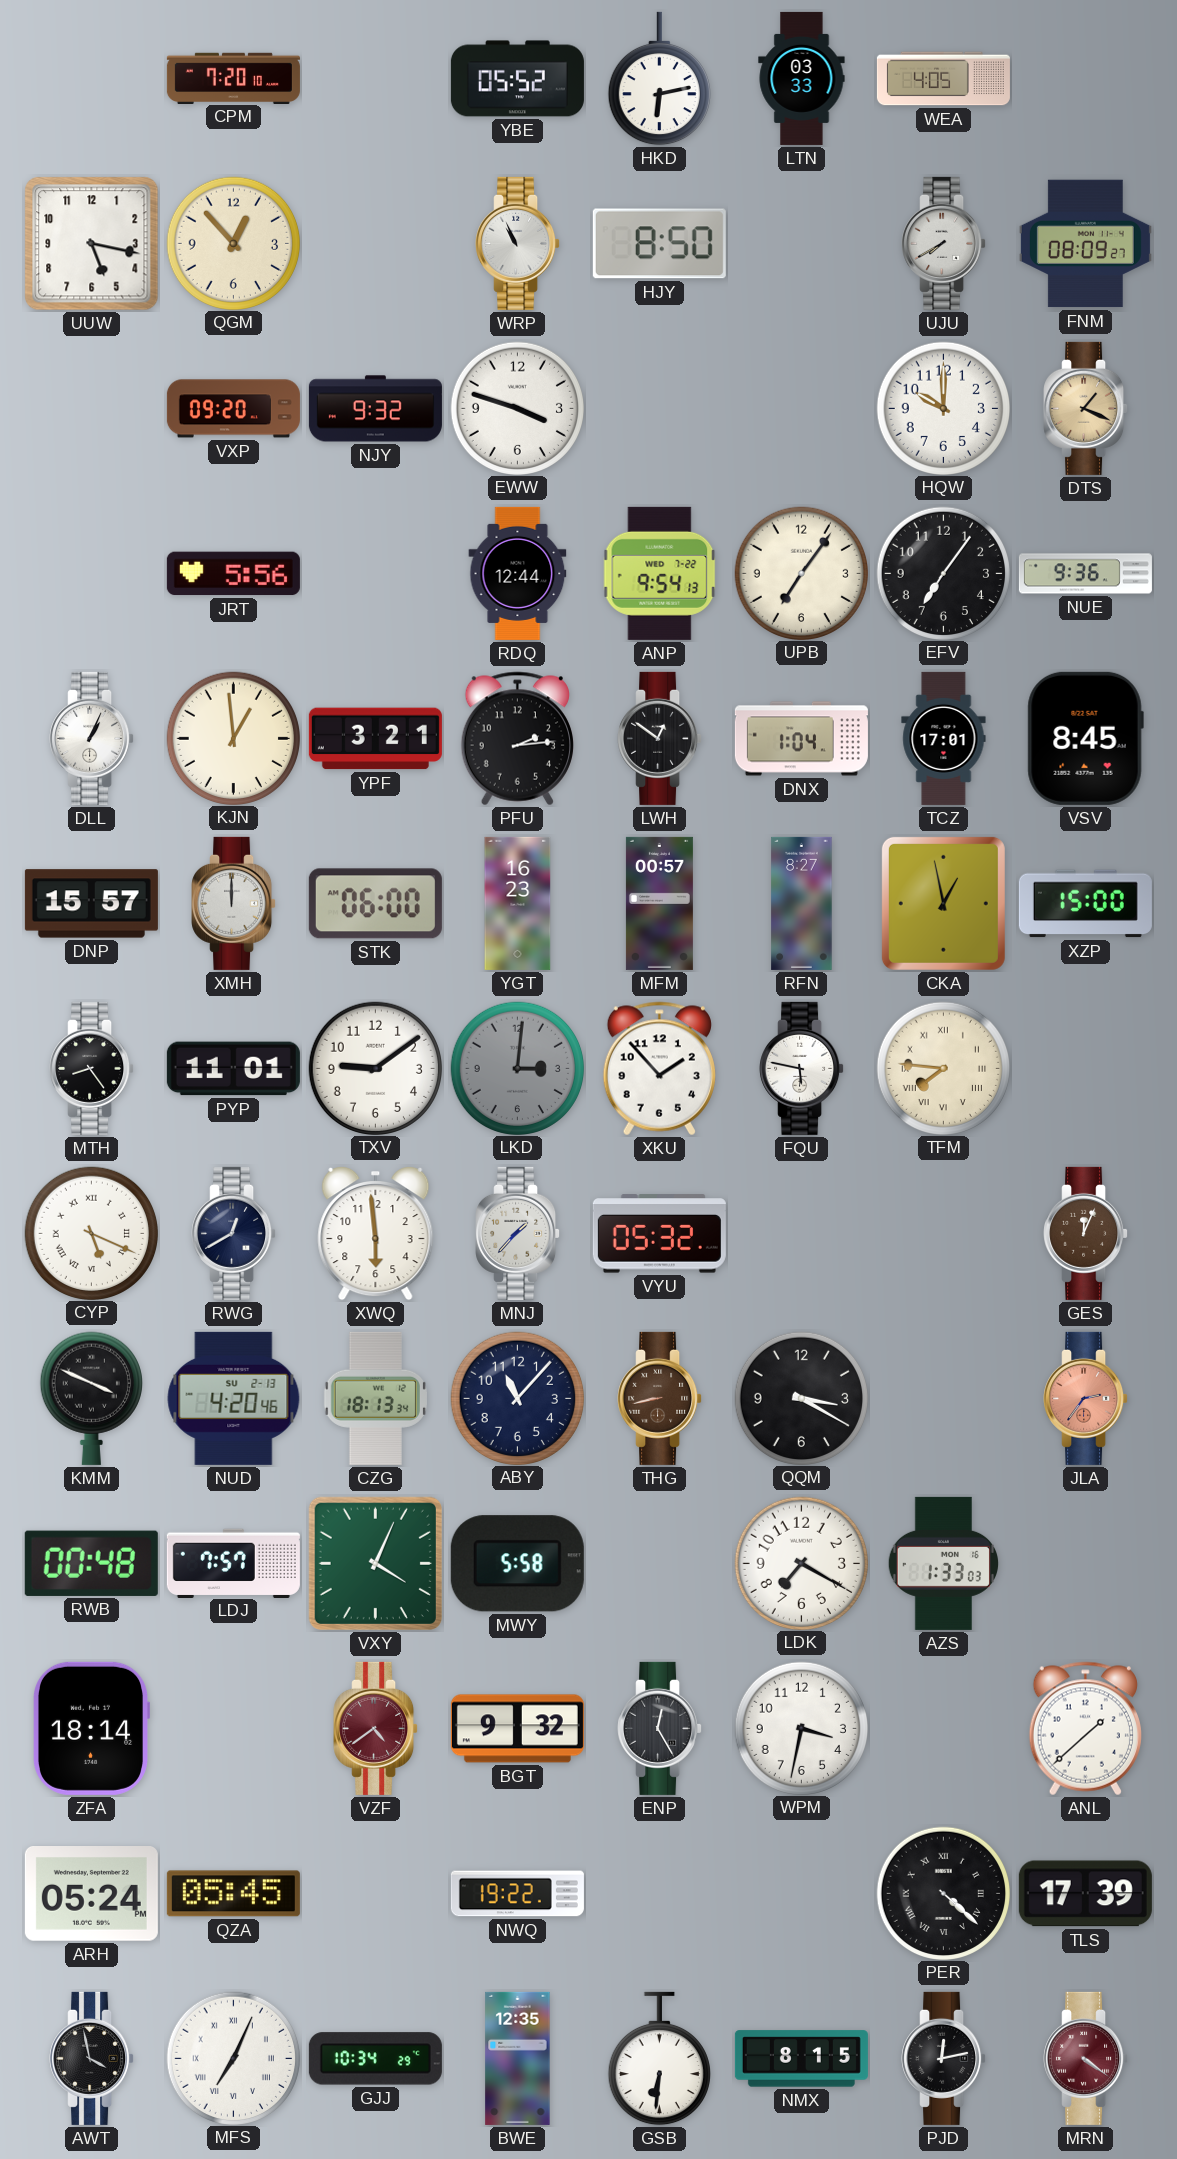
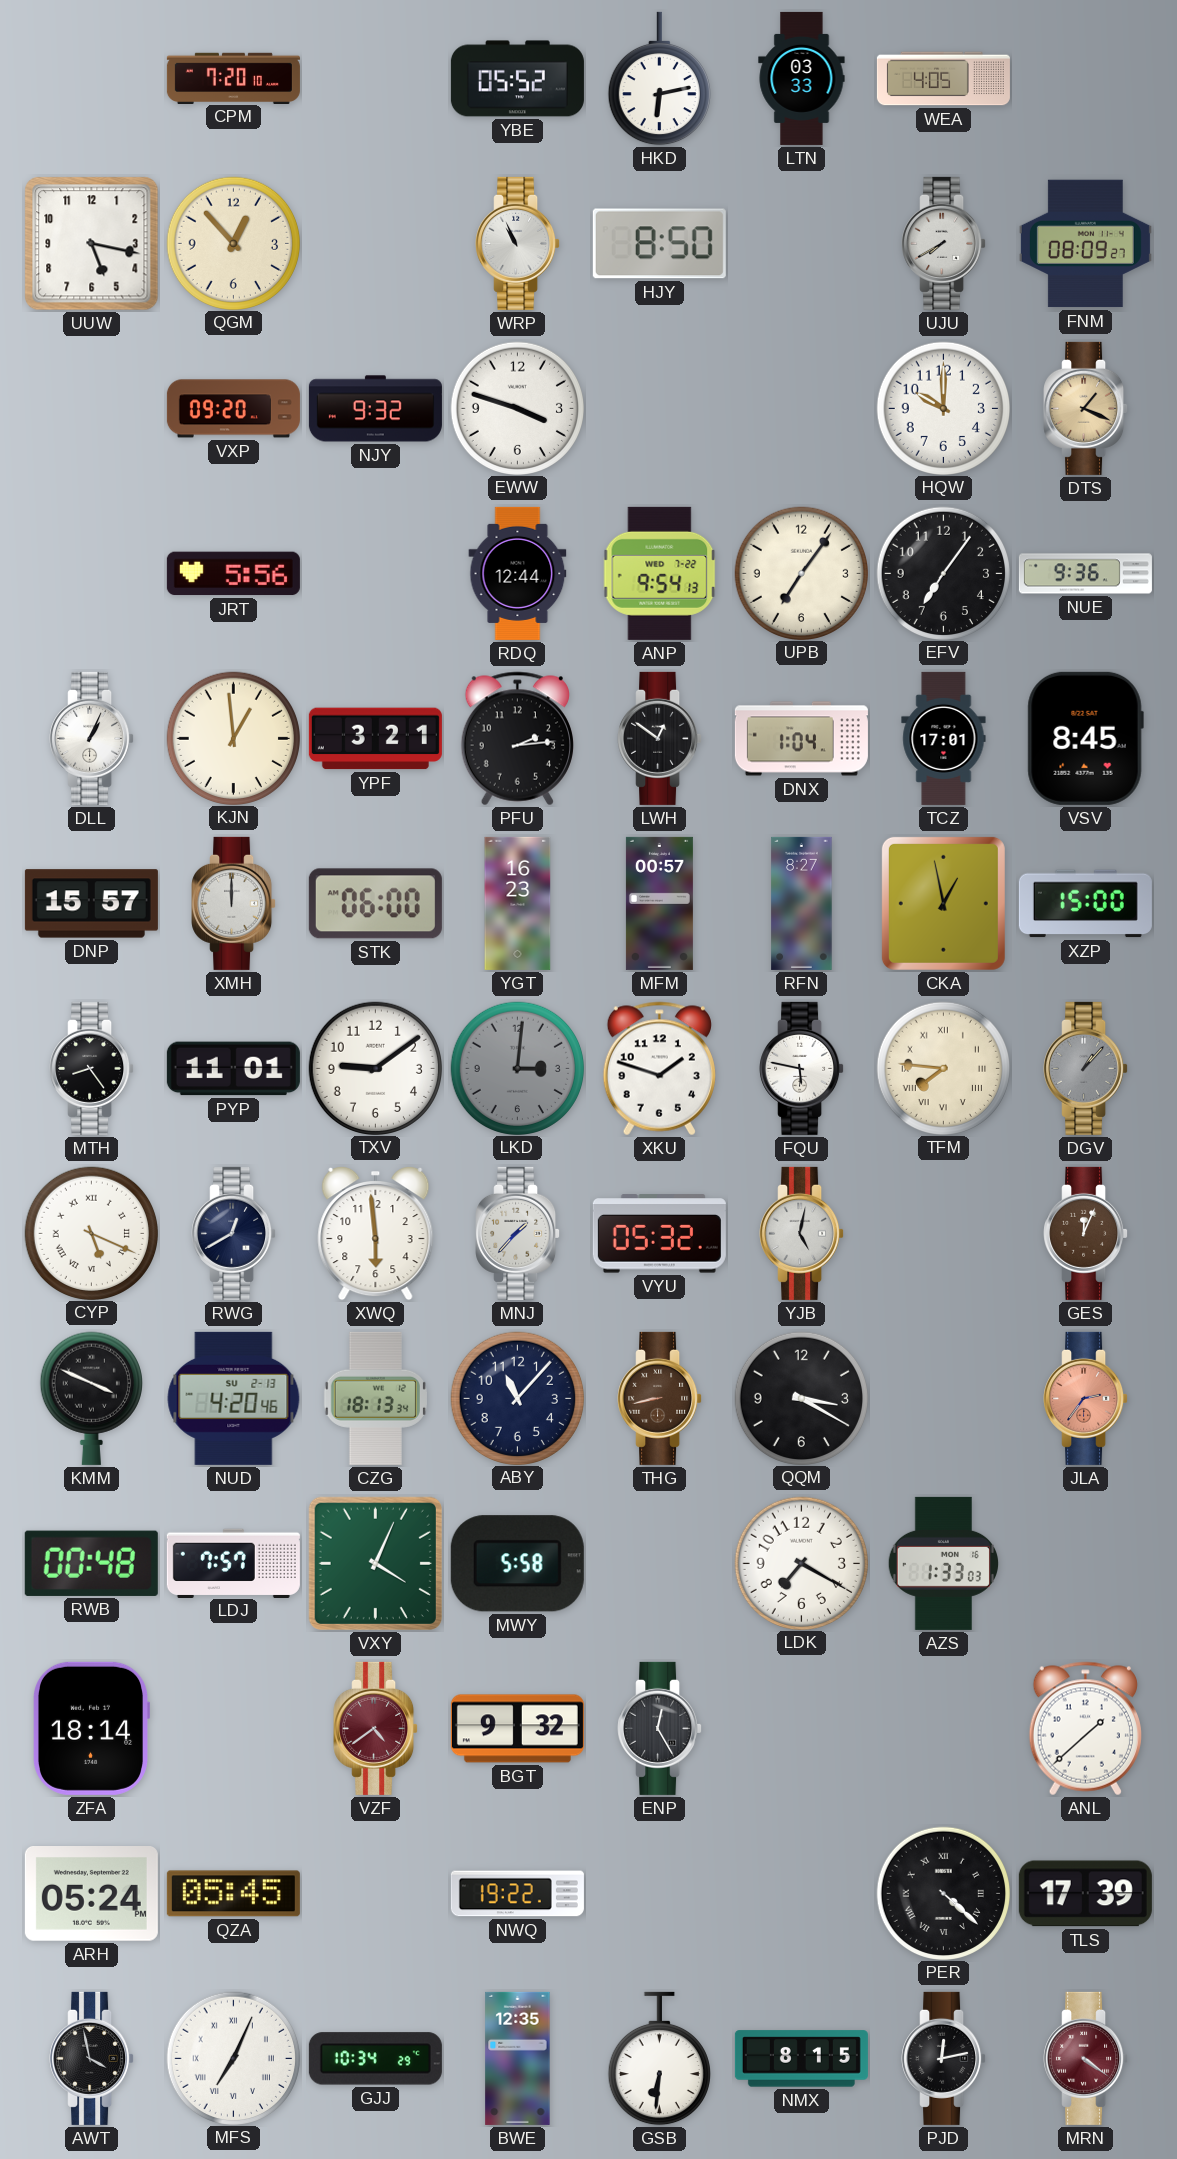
XKU: 1:53 -> 1:48
DGV: none -> 1:07
YJB: none -> 5:02
WPM: 3:32 -> none
